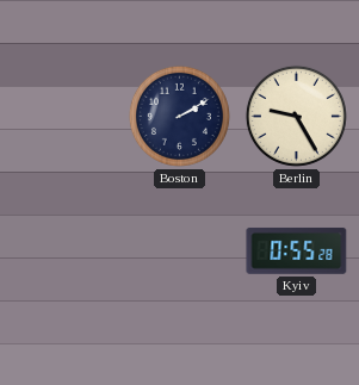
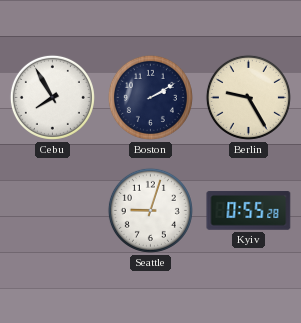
Cebu: none -> 7:55
Seattle: none -> 9:03
